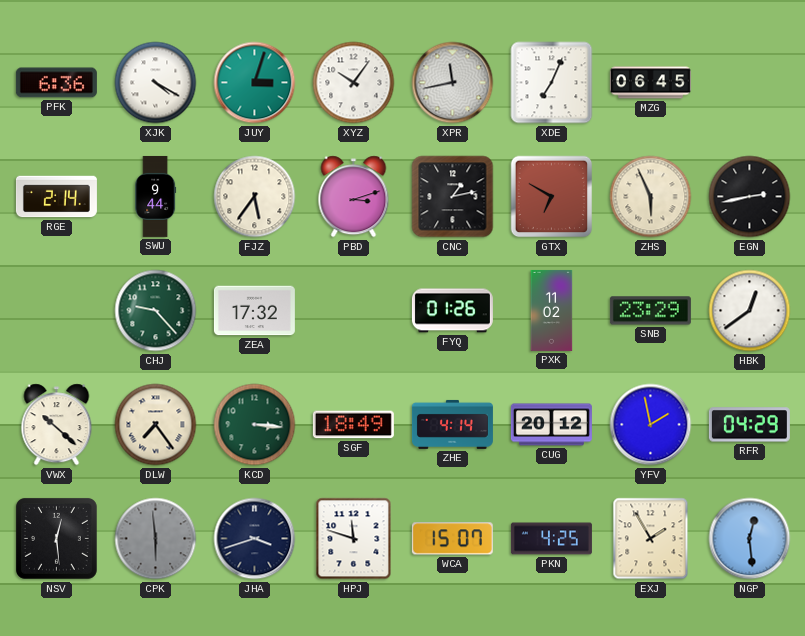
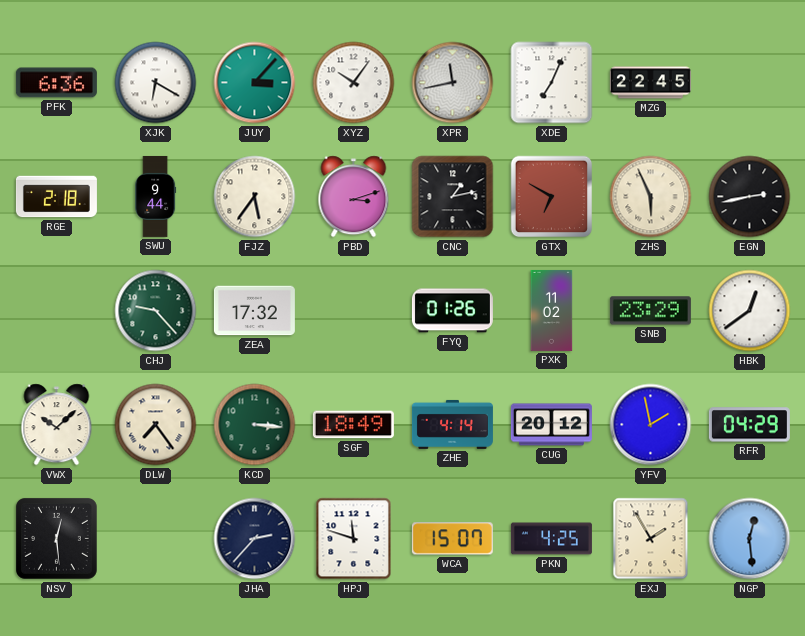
XJK: 4:20 -> 6:20
JUY: 3:03 -> 3:07
MZG: 06:45 -> 22:45
RGE: 2:14 -> 2:18
VWX: 10:22 -> 10:08
CPK: 5:59 -> none
JHA: 3:42 -> 2:37
